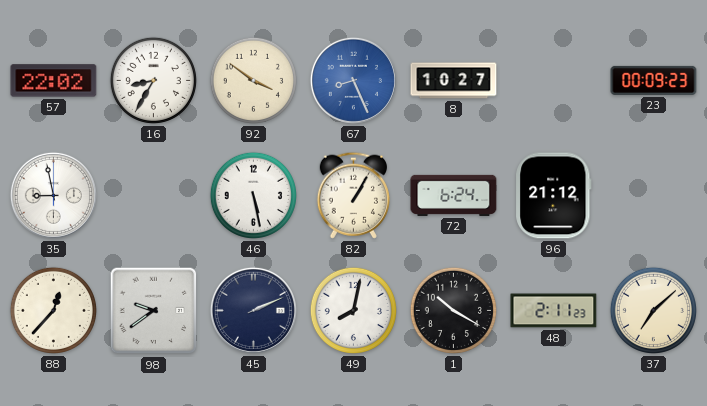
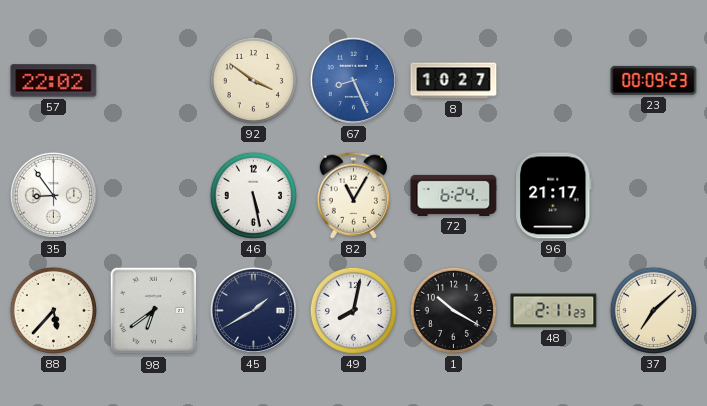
16: 8:35 -> none
35: 8:58 -> 8:54
82: 1:05 -> 11:05
96: 21:12 -> 21:17
88: 12:37 -> 5:37
98: 9:39 -> 6:39
45: 2:11 -> 1:40
